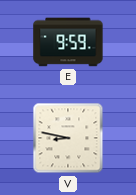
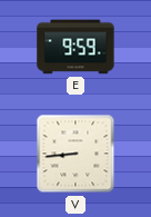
V: 8:47 -> 8:44
